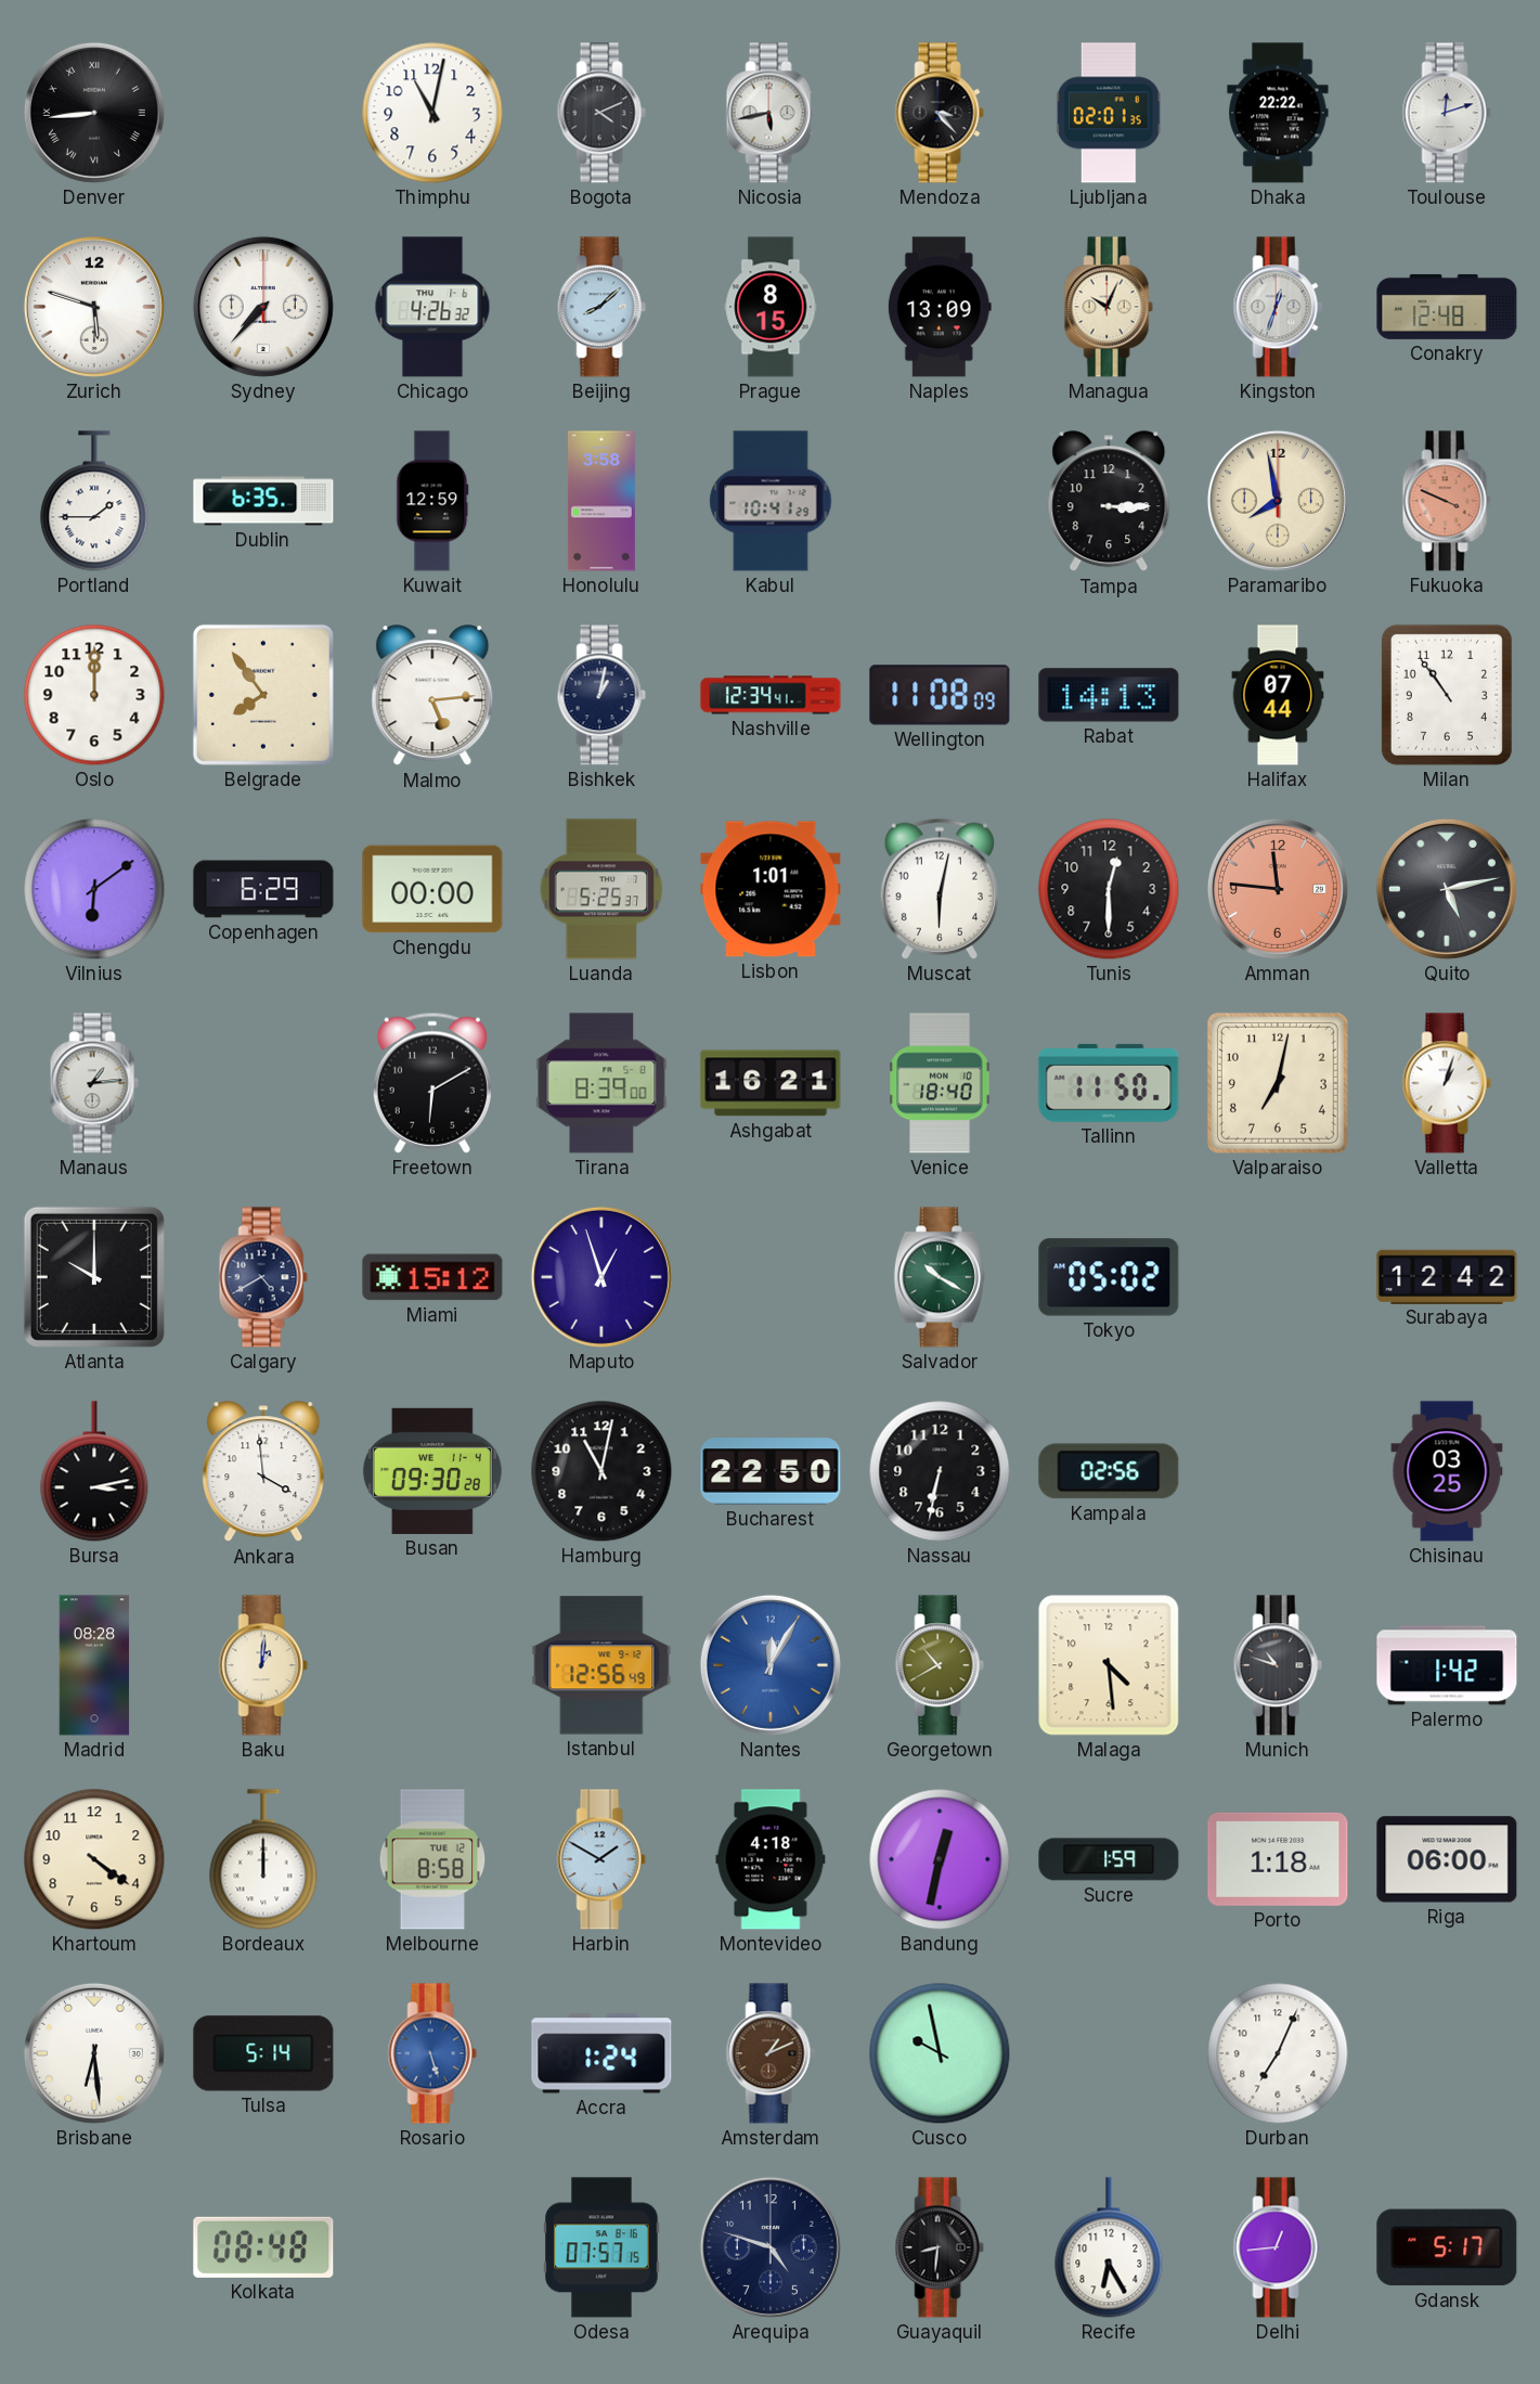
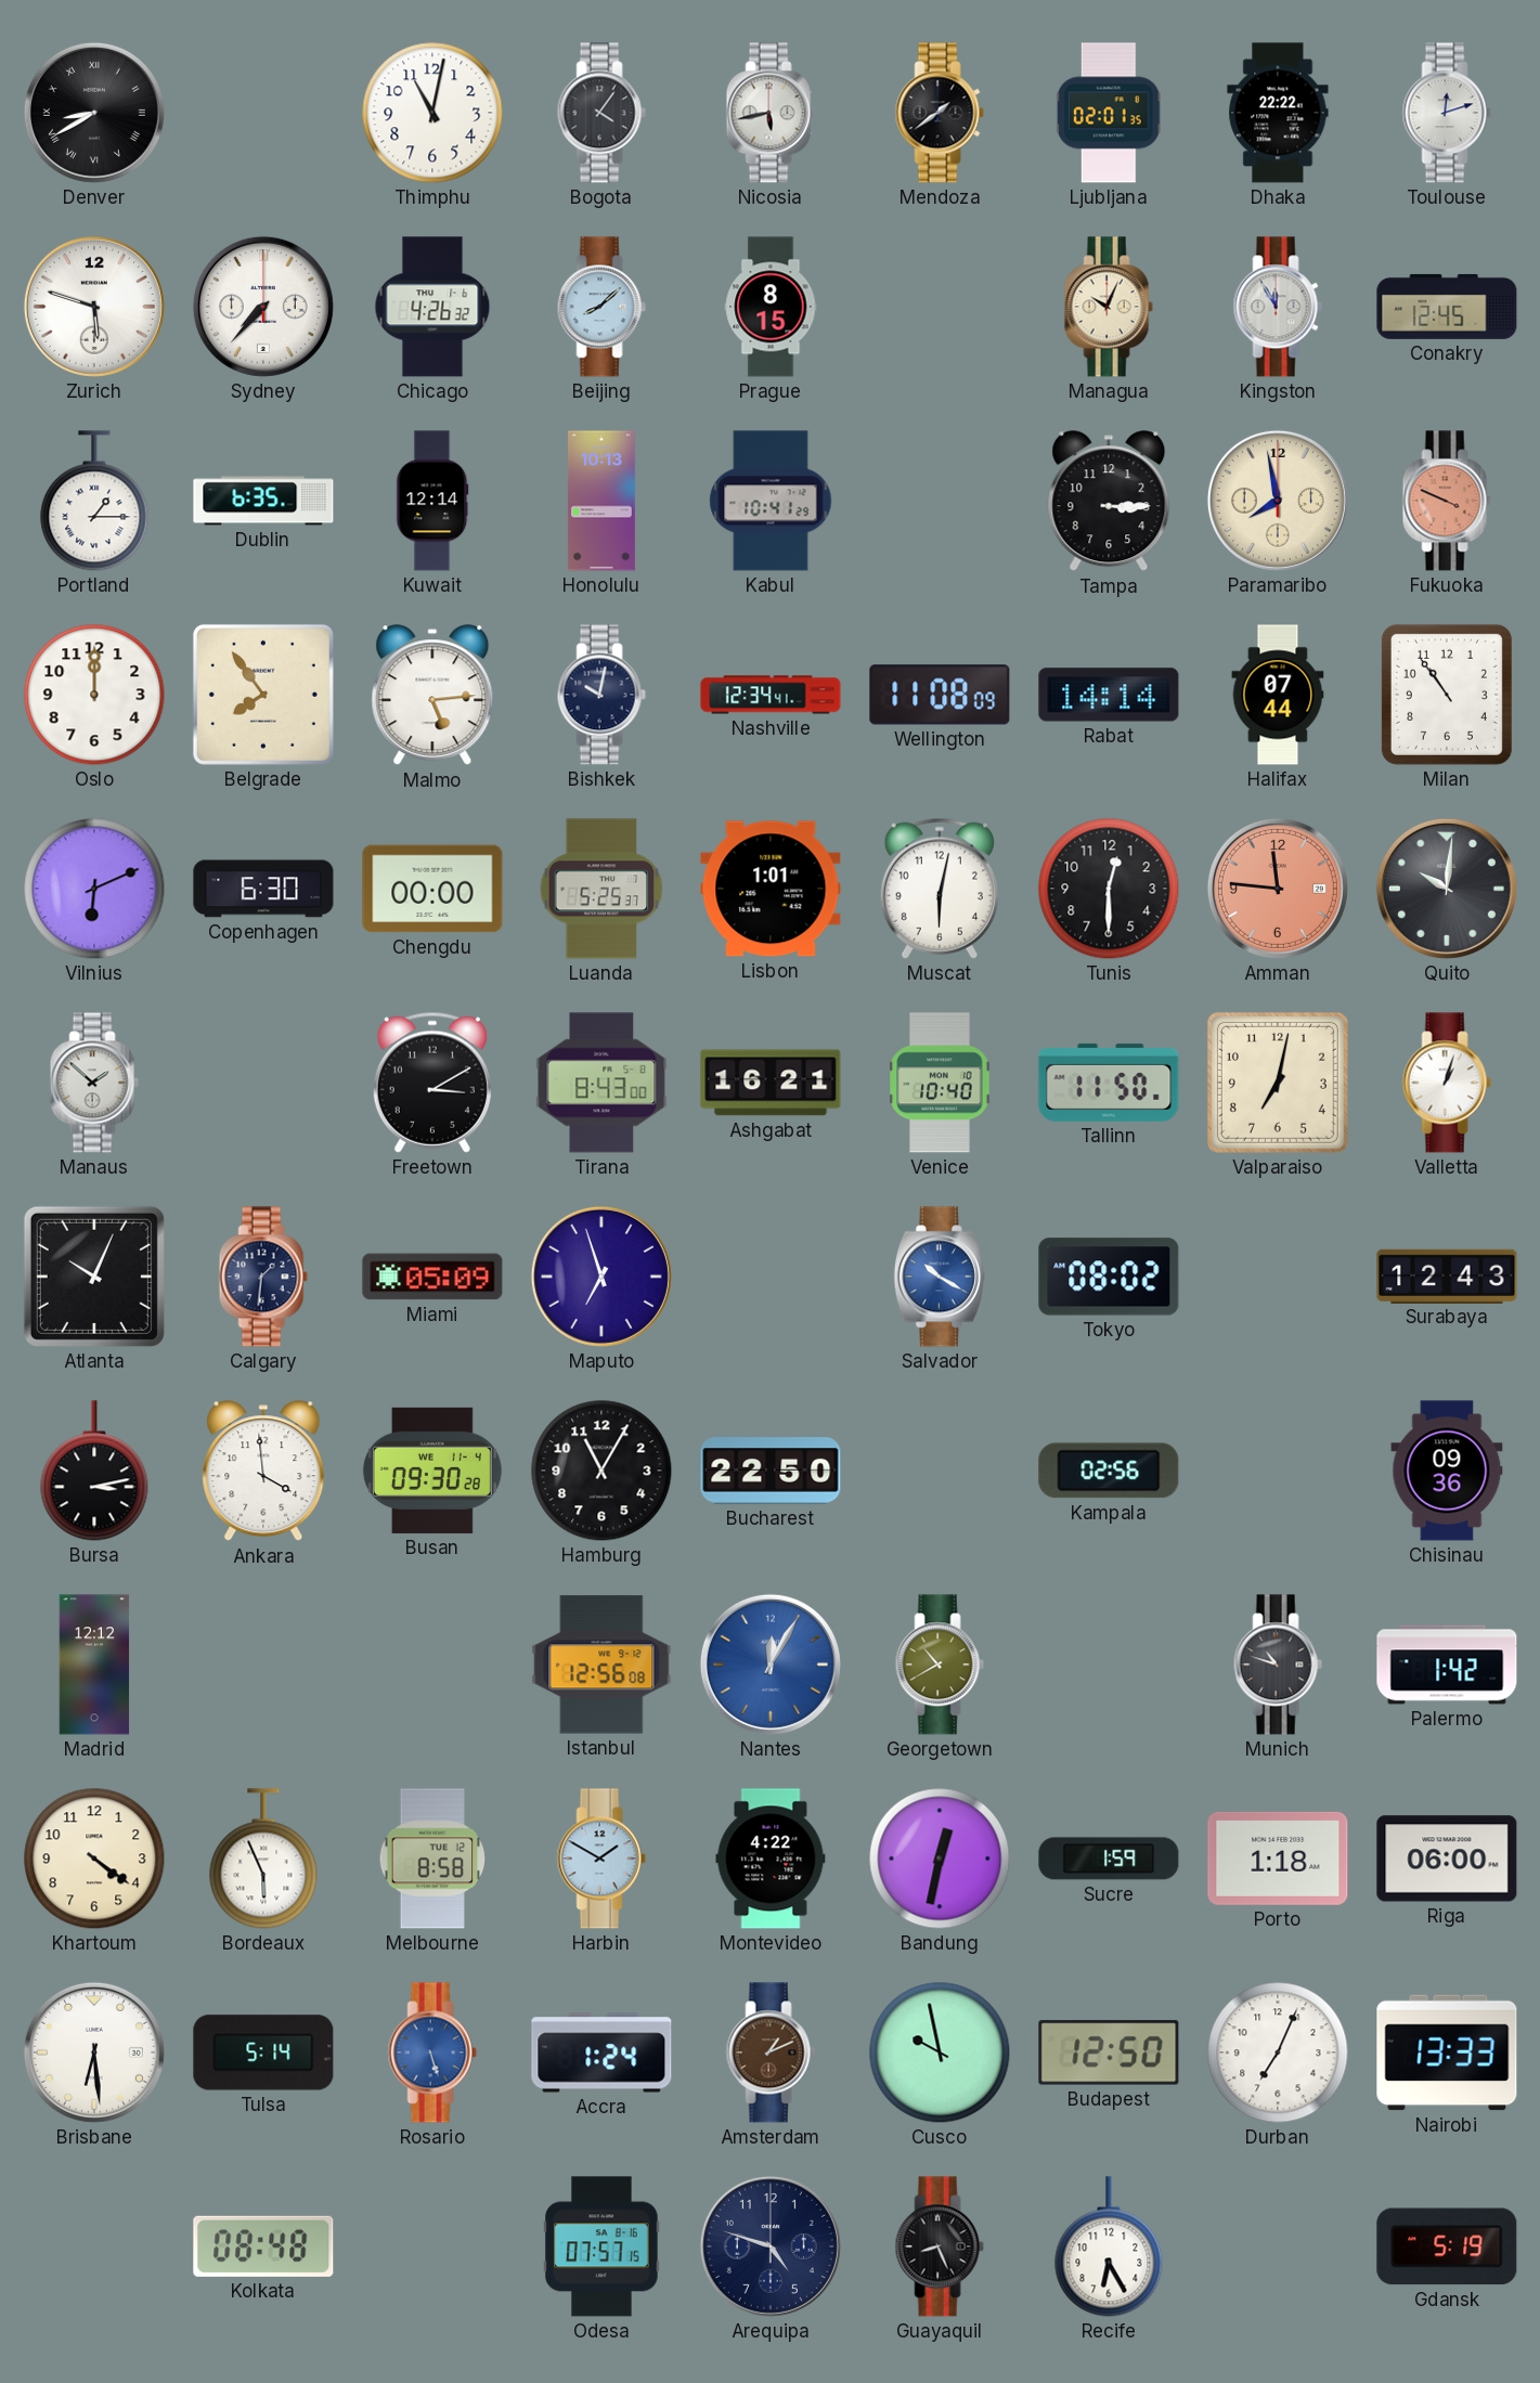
Denver: 8:44 -> 8:40
Bogota: 4:11 -> 4:06
Mendoza: 3:23 -> 1:39
Naples: 13:09 -> none
Kingston: 12:33 -> 11:55
Conakry: 12:48 -> 12:45
Portland: 1:45 -> 1:15
Kuwait: 12:59 -> 12:14
Honolulu: 3:58 -> 10:13
Bishkek: 1:02 -> 10:02
Rabat: 14:13 -> 14:14
Vilnius: 6:09 -> 6:11
Copenhagen: 6:29 -> 6:30
Quito: 5:13 -> 10:01
Manaus: 1:14 -> 1:52
Freetown: 6:10 -> 3:10
Tirana: 8:39 -> 8:43
Venice: 18:40 -> 10:40
Atlanta: 10:00 -> 10:04
Calgary: 4:40 -> 1:31
Miami: 15:12 -> 05:09
Maputo: 12:57 -> 6:57
Salvador dial: green -> blue
Tokyo: 05:02 -> 08:02
Surabaya: 12:42 -> 12:43
Hamburg: 11:02 -> 11:05
Nassau: 6:32 -> none
Chisinau: 03:25 -> 09:36
Madrid: 08:28 -> 12:12
Baku: 1:01 -> none
Istanbul: 12:56:49 -> 12:56:08
Malaga: 4:29 -> none
Bordeaux: 12:00 -> 5:56
Montevideo: 4:18 -> 4:22
Budapest: none -> 12:50
Nairobi: none -> 13:33
Guayaquil: 8:31 -> 8:26
Delhi: 12:44 -> none
Gdansk: 5:17 -> 5:19
